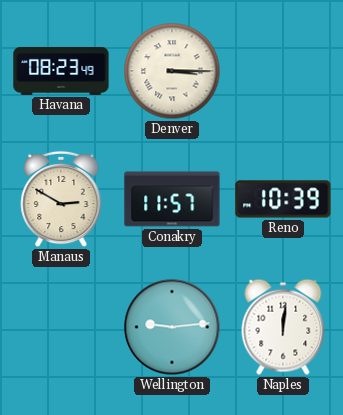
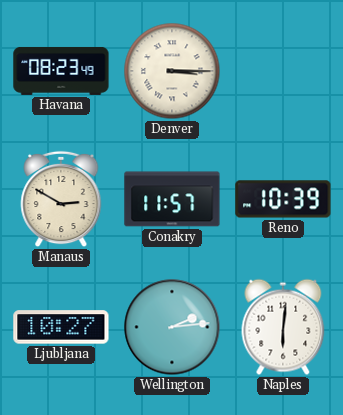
Ljubljana: none -> 10:27
Wellington: 9:14 -> 2:14
Naples: 12:01 -> 6:01
